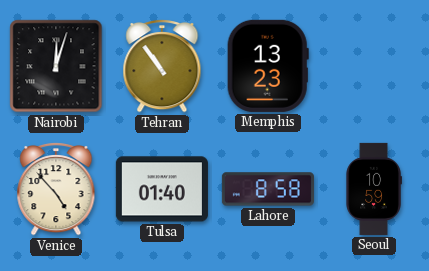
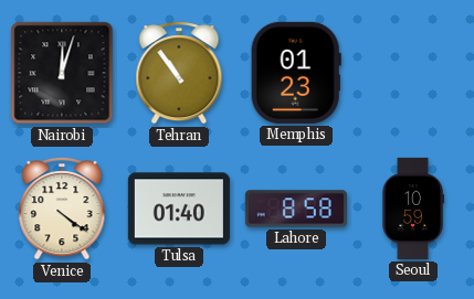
Memphis: 13:23 -> 01:23
Venice: 4:53 -> 4:21
